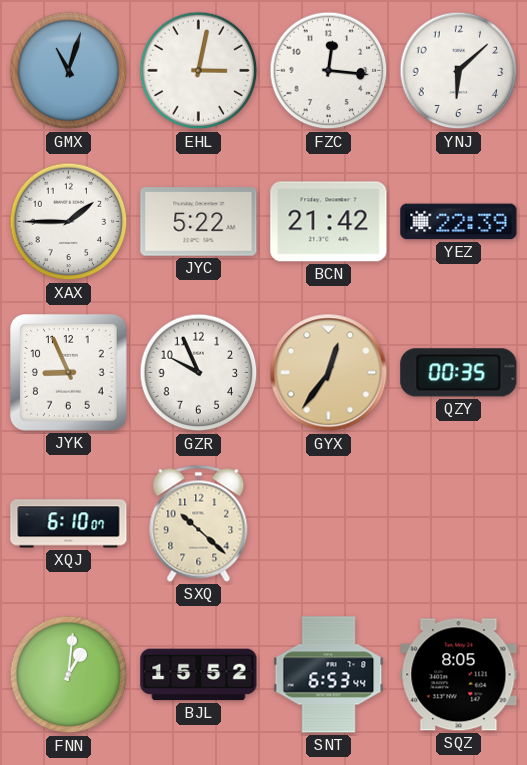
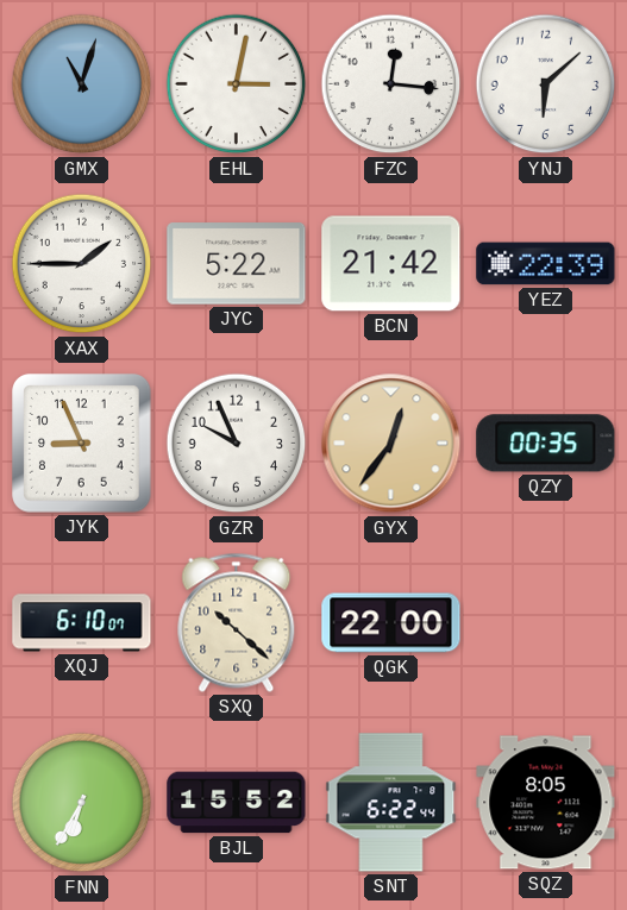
QGK: none -> 22:00
FNN: 1:01 -> 6:35
SNT: 6:53 -> 6:22
